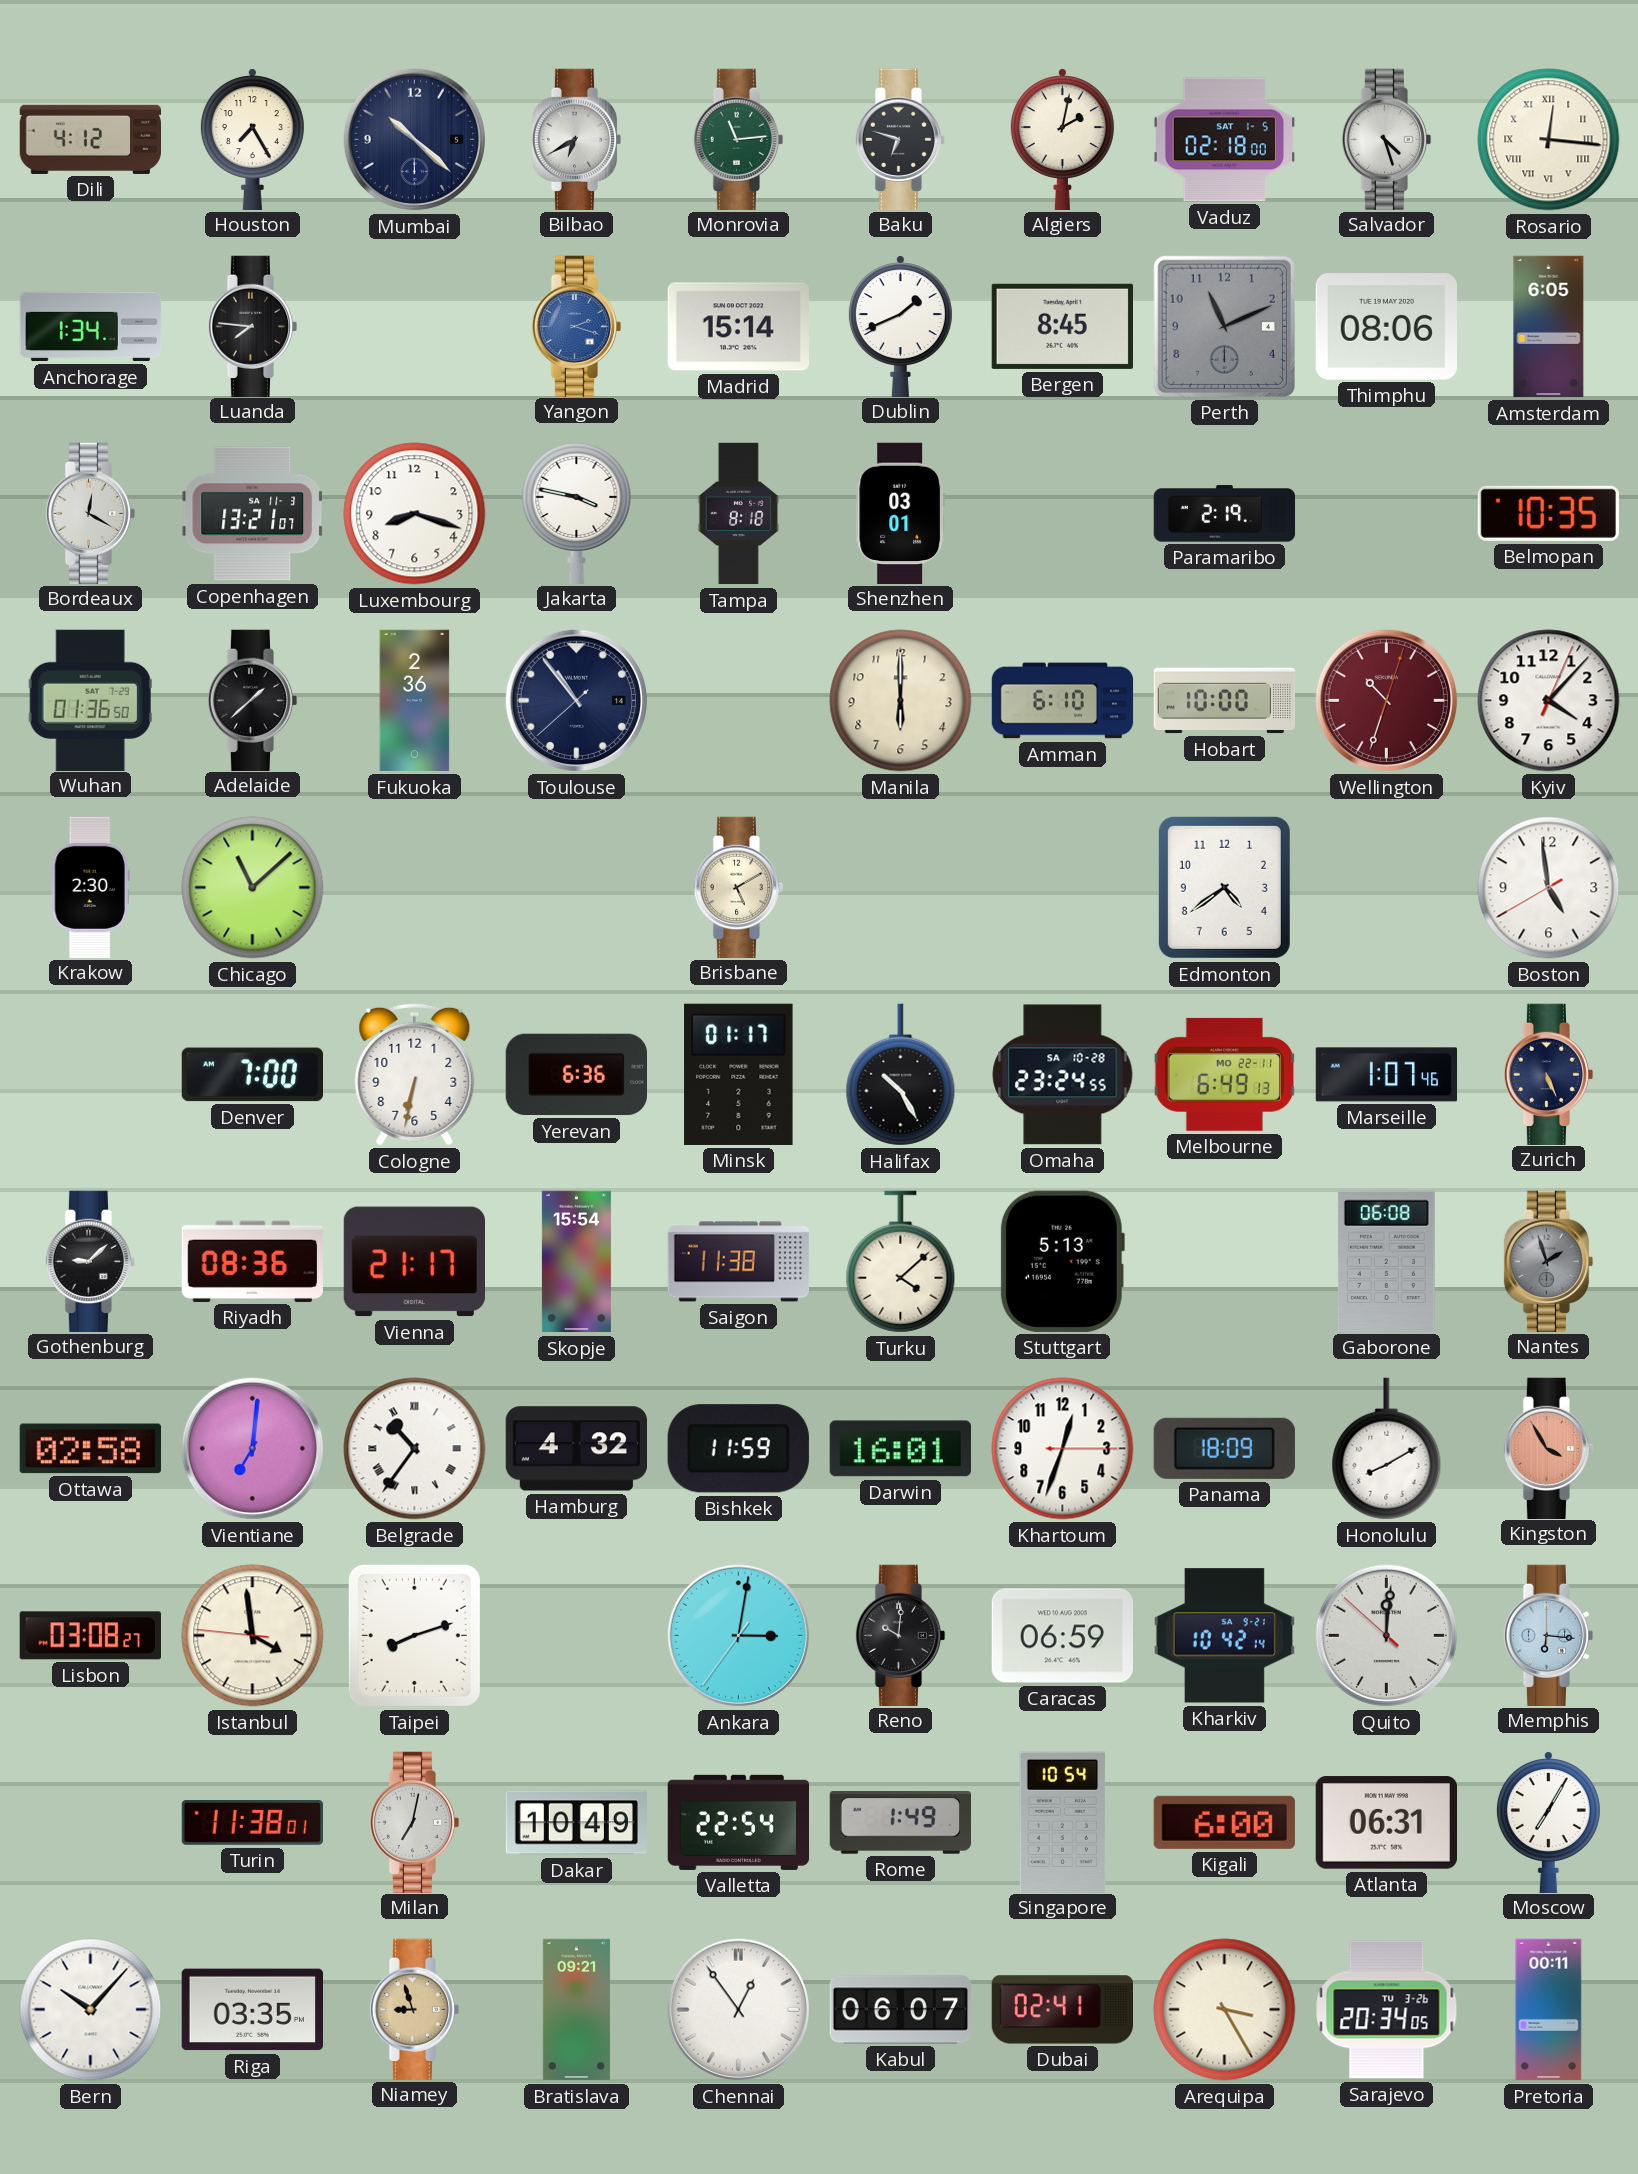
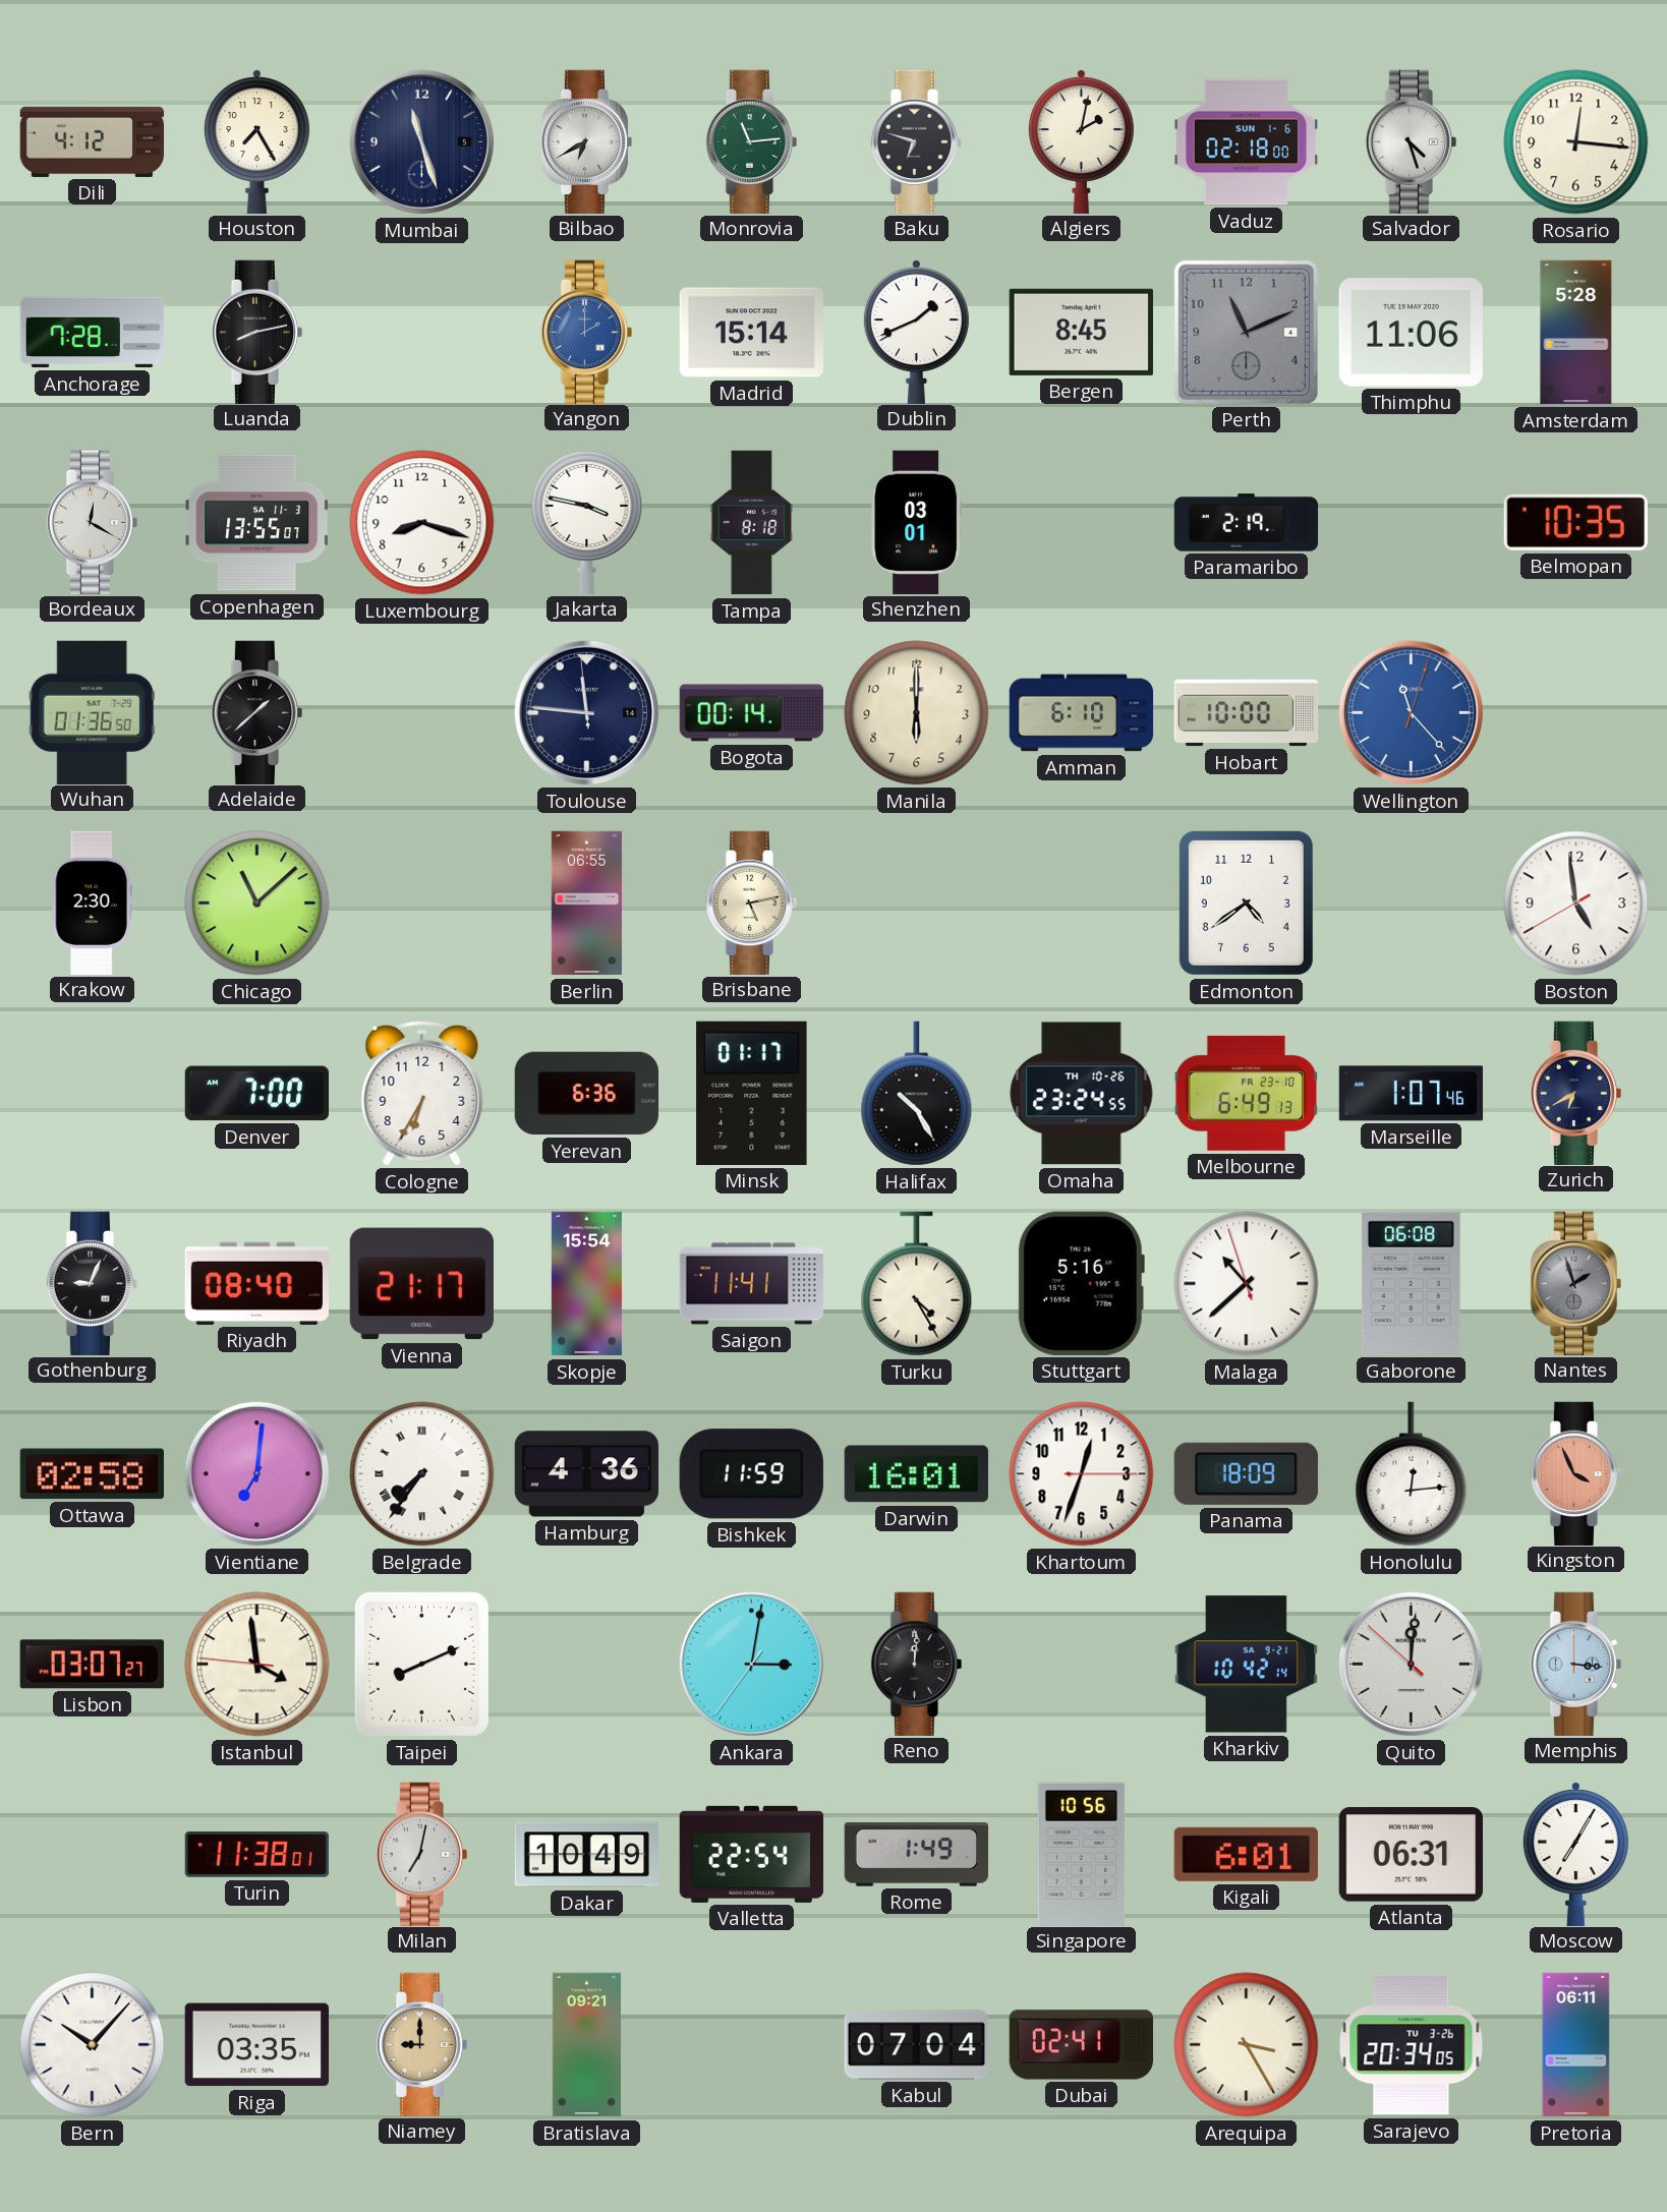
Mumbai: 10:22 -> 11:27
Vaduz date: SAT 1-5 -> SUN 1-6
Rosario numerals: Roman -> Arabic
Anchorage: 1:34 -> 7:28
Luanda: 7:46 -> 8:13
Yangon: 2:18 -> 2:00
Thimphu: 08:06 -> 11:06
Amsterdam: 6:05 -> 5:28
Copenhagen: 13:21 -> 13:55
Fukuoka: 2:36 -> none
Toulouse: 10:53 -> 11:45
Bogota: none -> 00:14
Wellington: 10:33 -> 11:23
Wellington dial: burgundy -> blue
Kyiv: 4:07 -> none
Berlin: none -> 06:55
Brisbane: 5:10 -> 5:13
Cologne: 6:32 -> 6:35
Omaha date: SA 10-28 -> TH 10-26
Melbourne date: MO 22-11 -> FR 23-10
Zurich: 5:26 -> 6:40
Gothenburg: 9:08 -> 9:04
Riyadh: 08:36 -> 08:40
Saigon: 11:38 -> 11:41
Turku: 4:08 -> 4:25
Stuttgart: 5:13 -> 5:16
Malaga: none -> 10:37
Belgrade: 10:36 -> 7:36
Hamburg: 4:32 -> 4:36
Honolulu: 8:10 -> 12:14
Kingston: 3:55 -> 3:56
Lisbon: 03:08 -> 03:07
Taipei: 8:12 -> 8:11
Reno: 10:01 -> 12:01
Caracas: 06:59 -> none
Memphis: 6:16 -> 3:16
Singapore: 10:54 -> 10:56
Kigali: 6:00 -> 6:01
Niamey: 8:57 -> 9:00
Chennai: 12:54 -> none
Kabul: 06:07 -> 07:04
Pretoria: 00:11 -> 06:11
